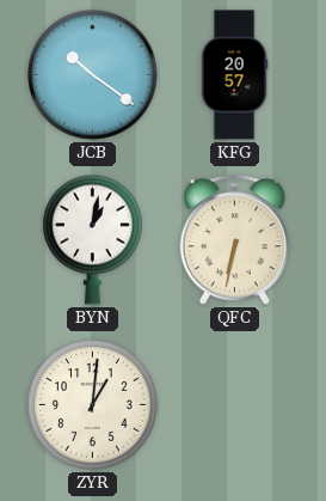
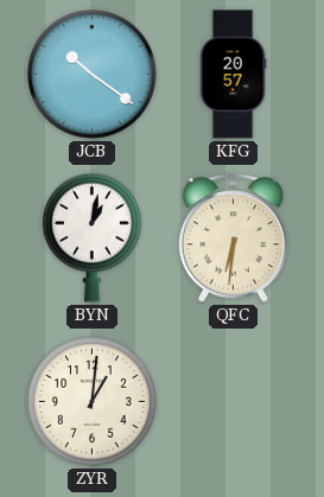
QFC: 6:32 -> 6:31
